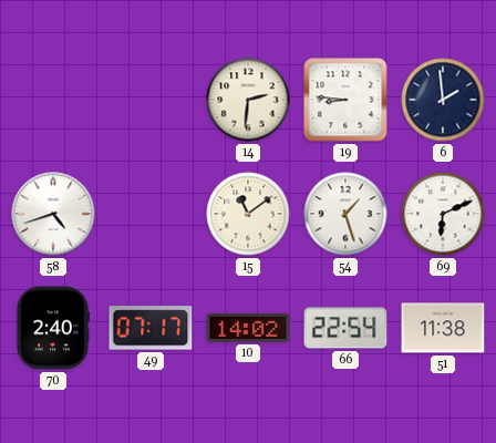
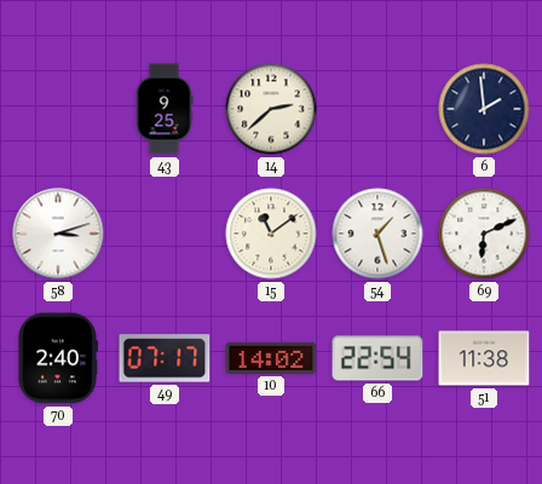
43: none -> 9:25
14: 2:31 -> 2:38
19: 8:46 -> none
58: 4:42 -> 3:12
